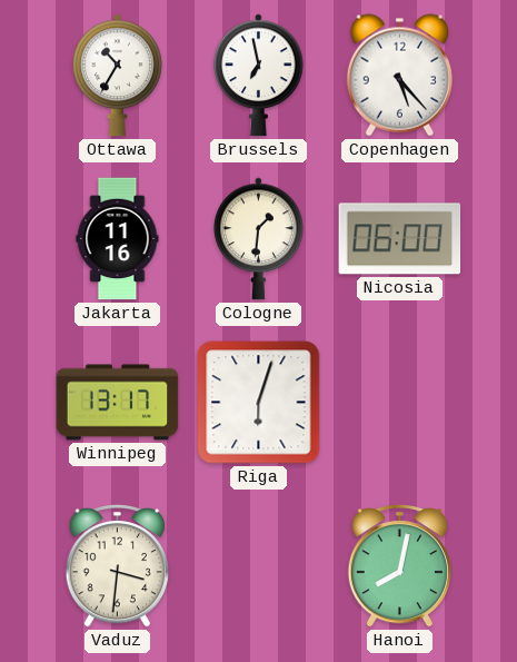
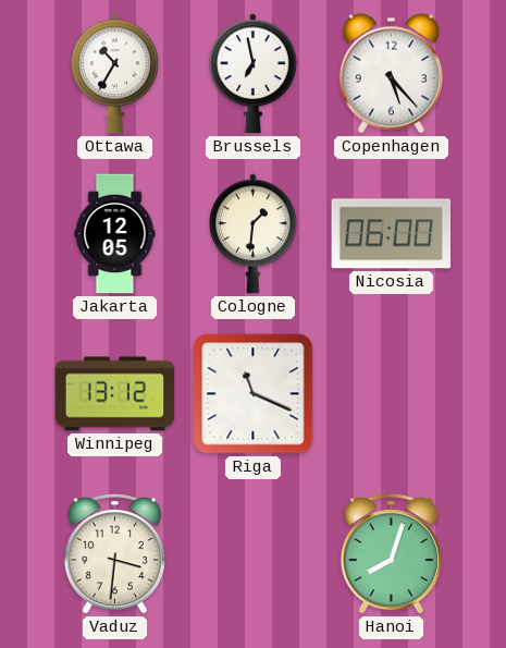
Jakarta: 11:16 -> 12:05
Winnipeg: 13:17 -> 13:12
Riga: 6:03 -> 11:19
Hanoi: 8:02 -> 8:03
